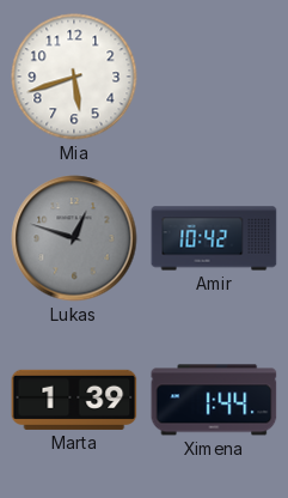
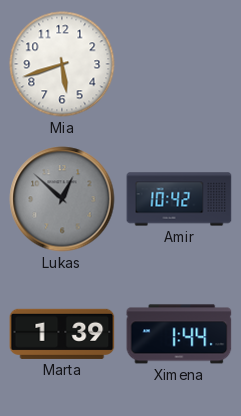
Lukas: 12:48 -> 12:52
